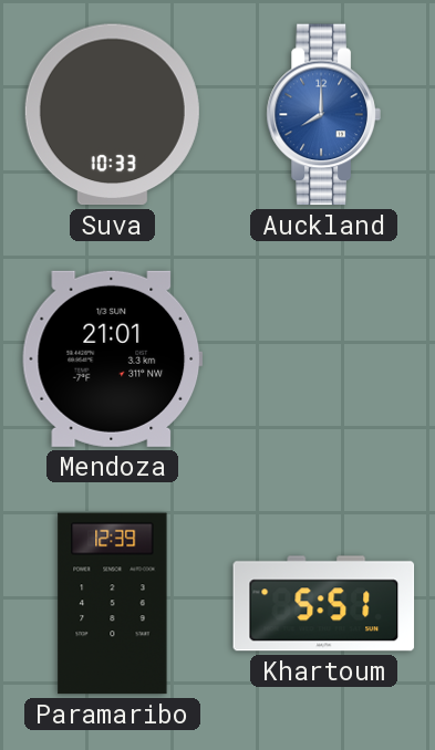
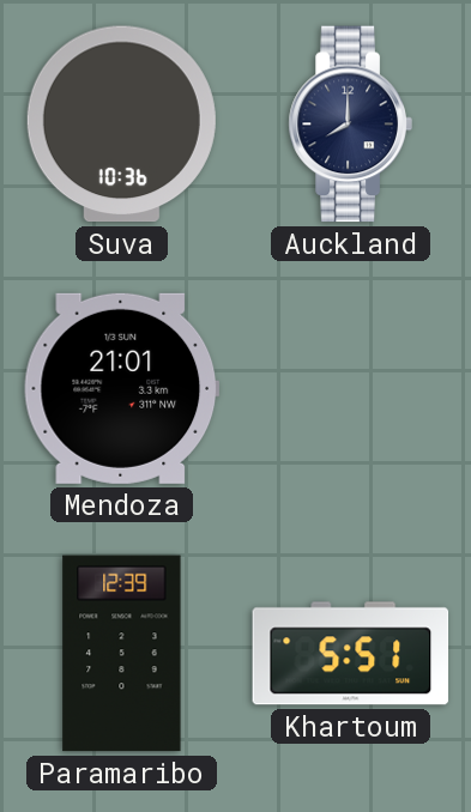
Suva: 10:33 -> 10:36
Auckland dial: blue -> navy
